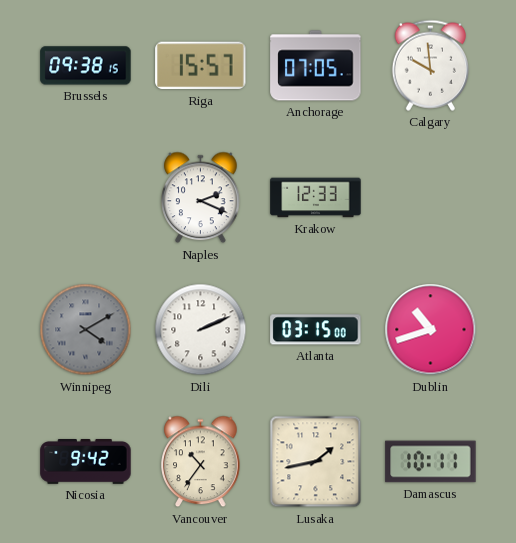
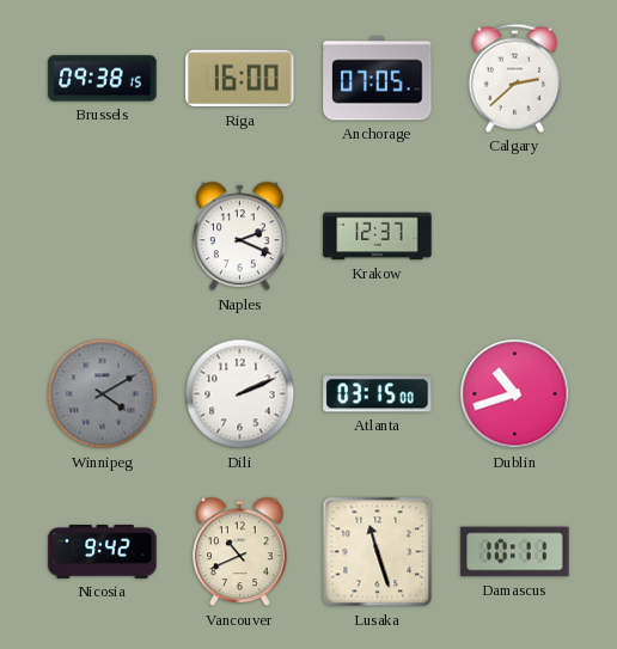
Riga: 15:57 -> 16:00
Calgary: 9:59 -> 2:38
Krakow: 12:33 -> 12:37
Vancouver: 10:36 -> 10:41
Lusaka: 1:43 -> 11:27
